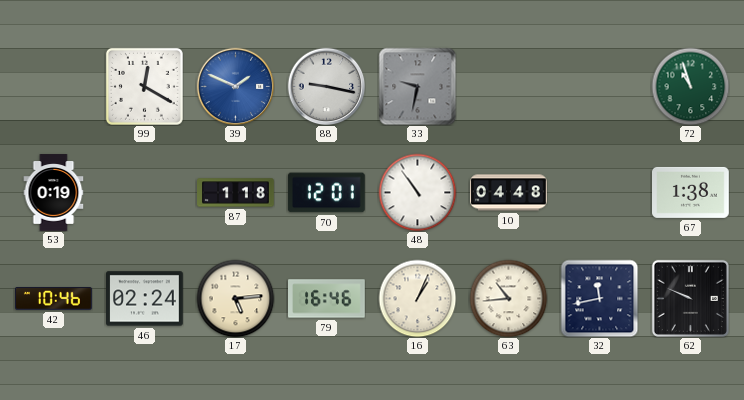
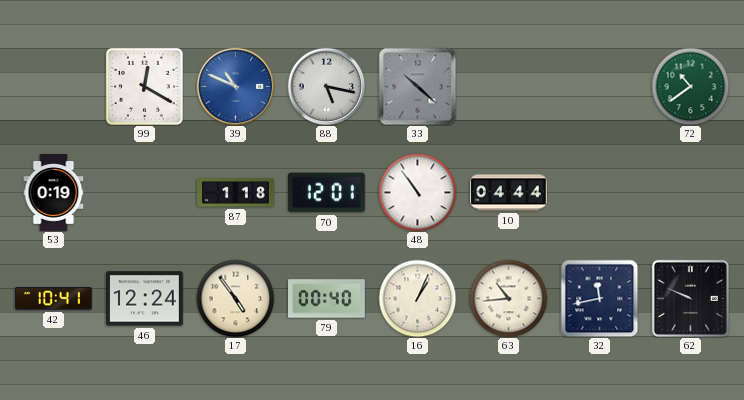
39: 1:49 -> 10:49
88: 9:17 -> 5:17
33: 9:32 -> 10:22
72: 10:57 -> 10:39
10: 04:48 -> 04:44
67: 1:38 -> none
42: 10:46 -> 10:41
46: 02:24 -> 12:24
17: 5:14 -> 4:54
79: 16:46 -> 00:40
